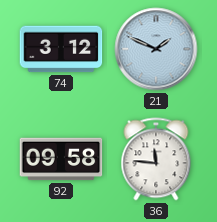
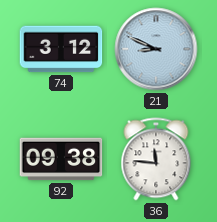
21: 1:49 -> 8:49
92: 09:58 -> 09:38
